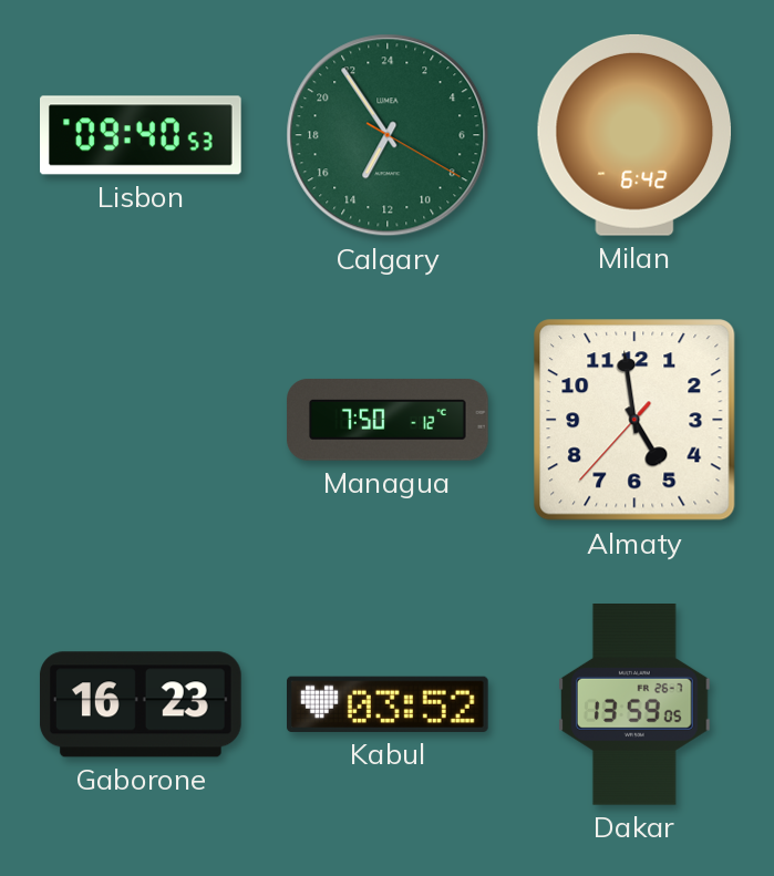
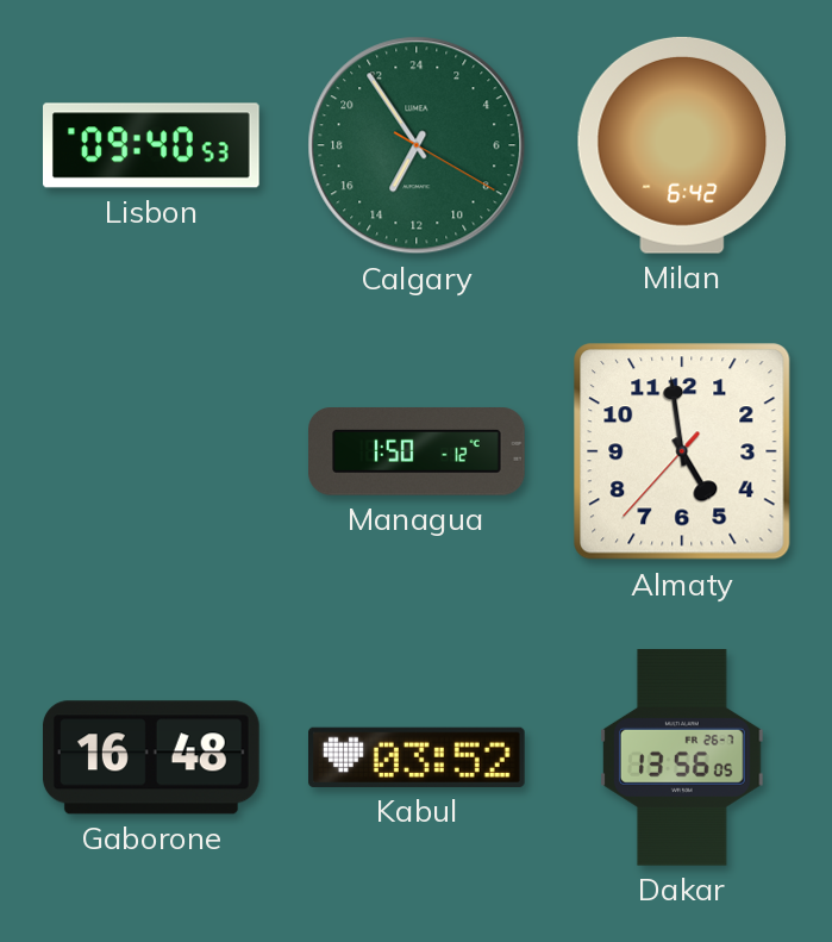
Managua: 7:50 -> 1:50
Gaborone: 16:23 -> 16:48
Dakar: 13:59 -> 13:56
